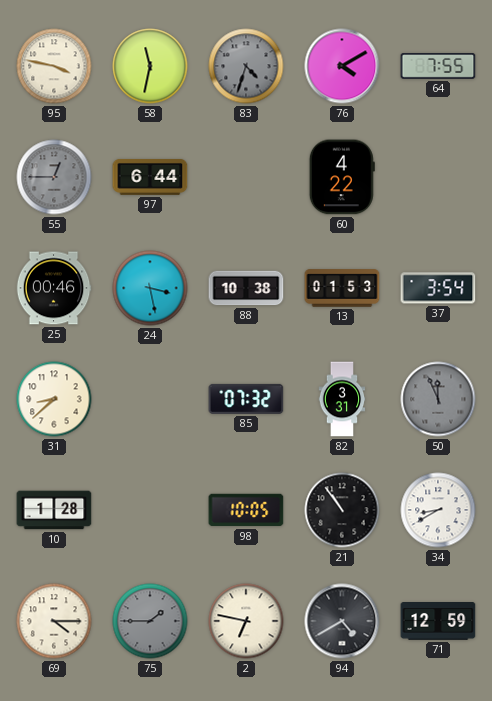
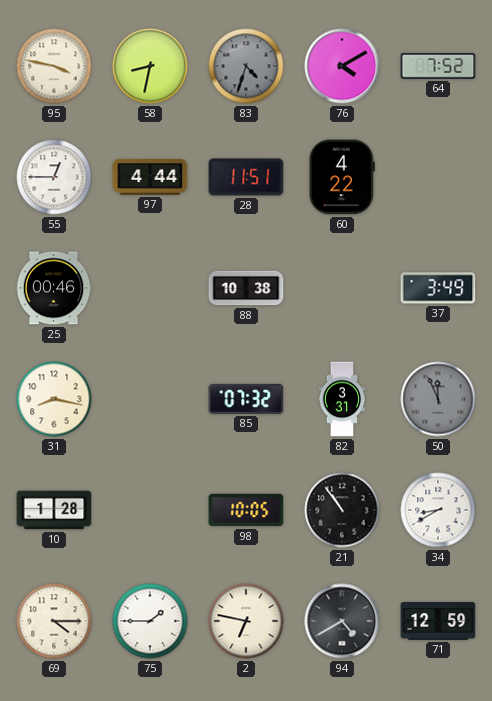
58: 11:32 -> 8:32
64: 7:55 -> 7:52
55 dial: grey -> white
97: 6:44 -> 4:44
28: none -> 11:51
24: 3:28 -> none
13: 01:53 -> none
37: 3:54 -> 3:49
31: 8:38 -> 8:17
75 dial: grey -> white
